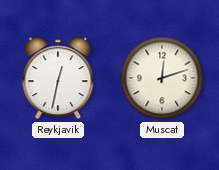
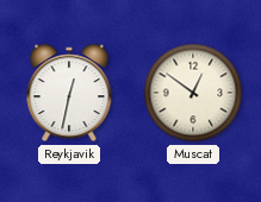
Muscat: 12:12 -> 12:51
